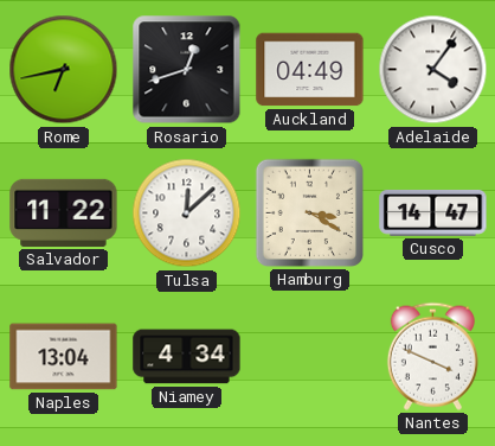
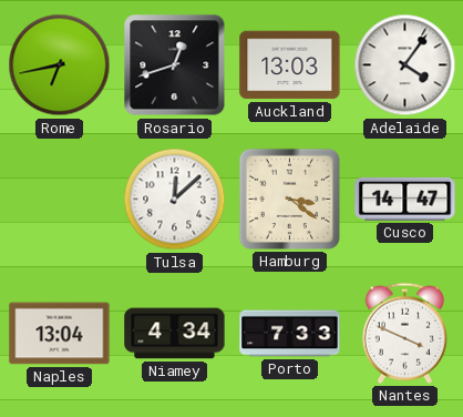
Auckland: 04:49 -> 13:03
Salvador: 11:22 -> none
Hamburg: 3:20 -> 3:21
Porto: none -> 7:33
